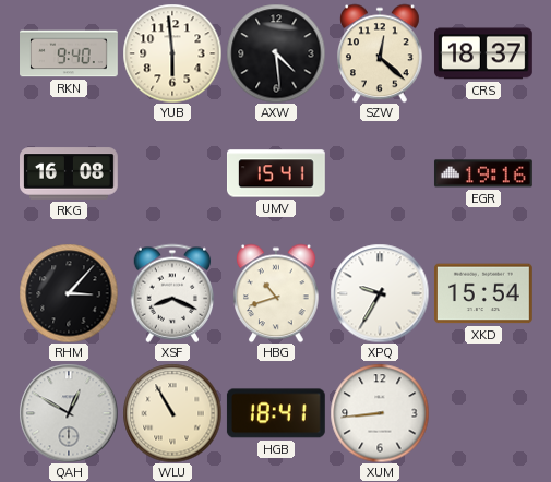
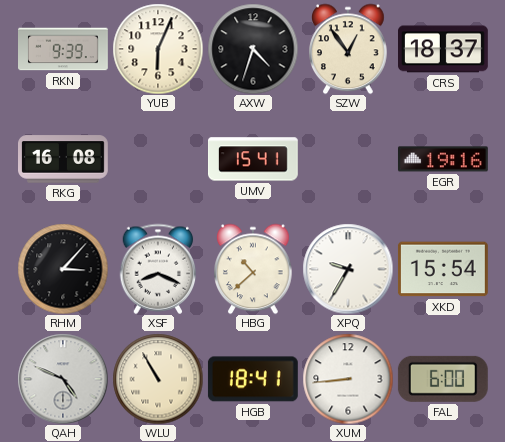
RKN: 9:40 -> 9:39
YUB: 5:59 -> 6:04
AXW: 4:29 -> 4:33
SZW: 12:22 -> 12:54
HBG: 10:42 -> 10:38
QAH: 12:50 -> 4:49
FAL: none -> 6:00
